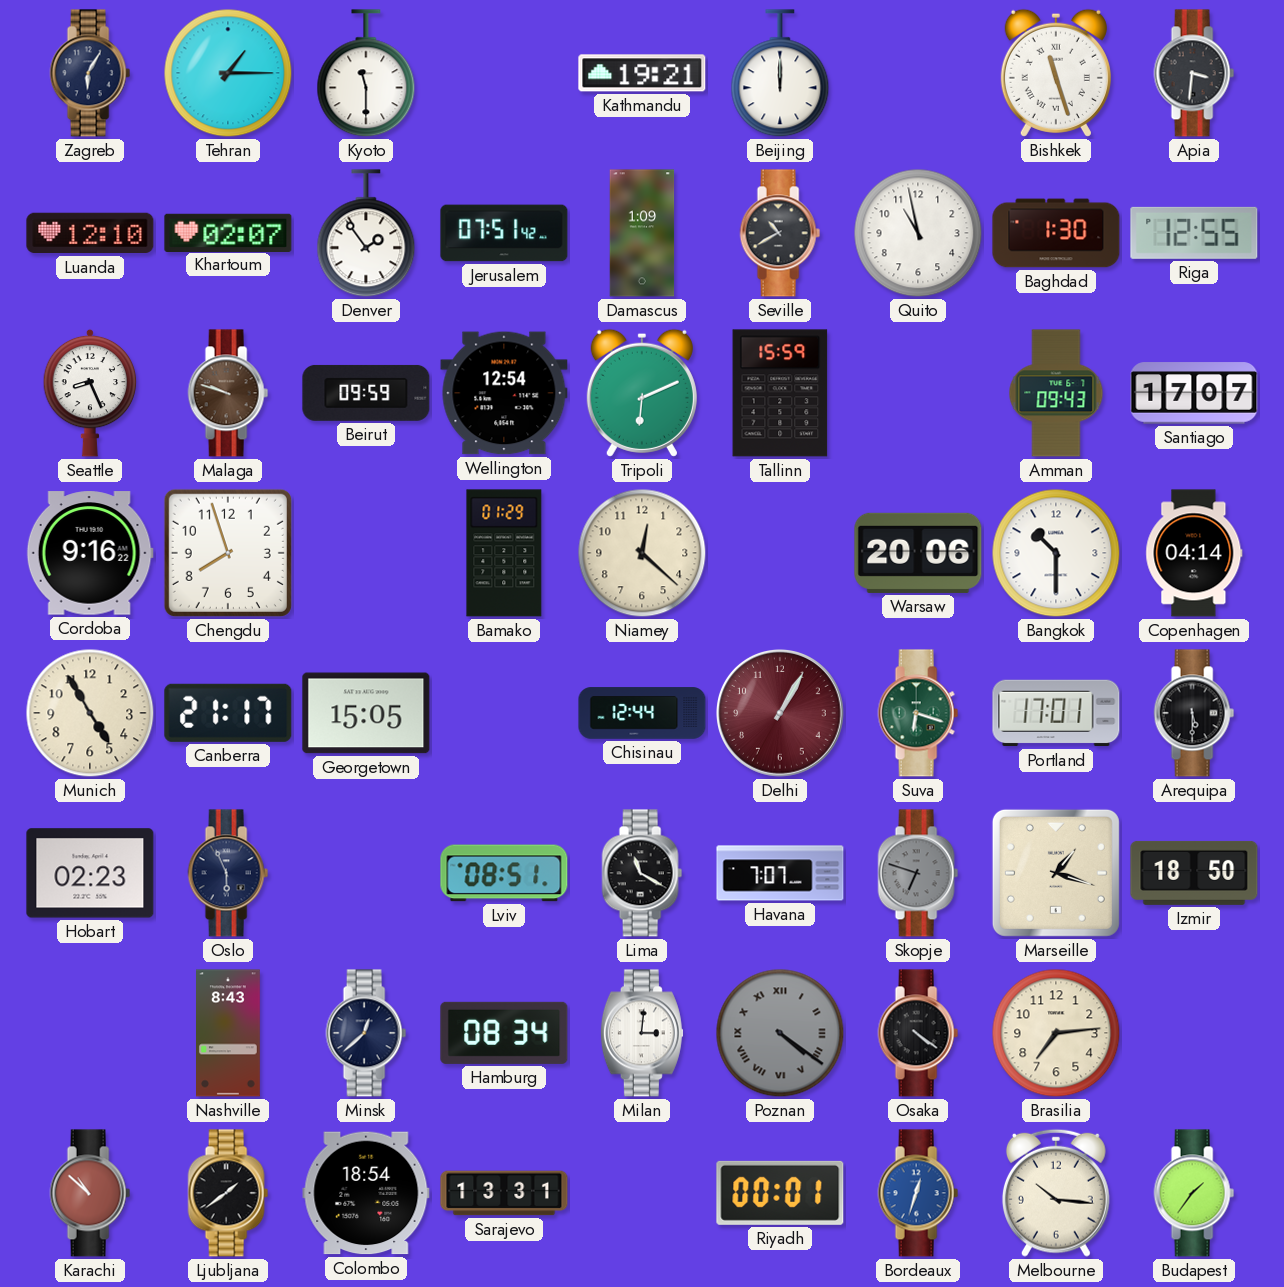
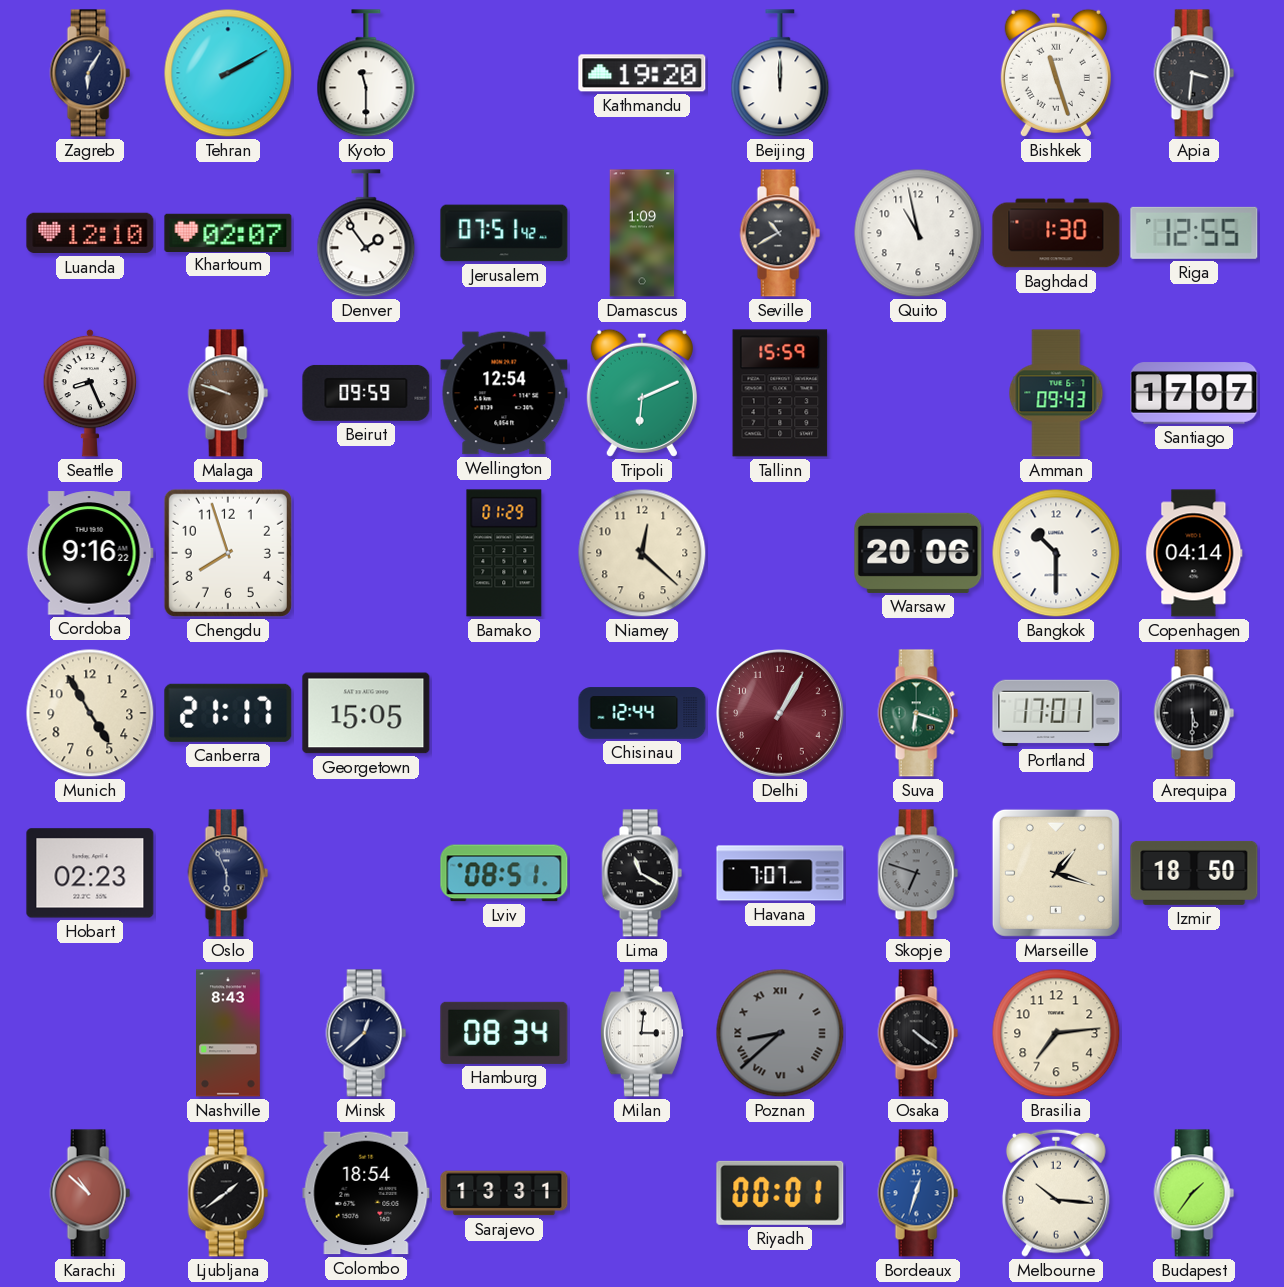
Tehran: 1:15 -> 2:10
Kathmandu: 19:21 -> 19:20
Poznan: 4:21 -> 8:38
